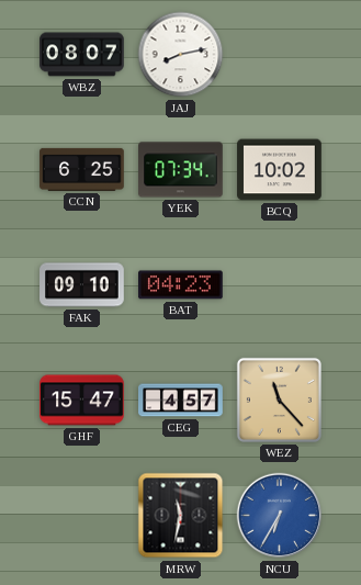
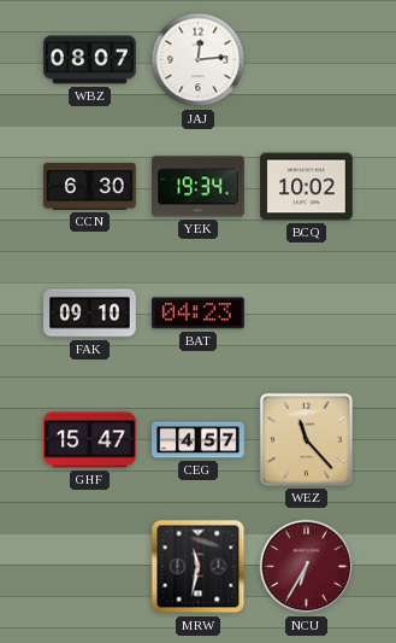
JAJ: 8:13 -> 12:14
CCN: 6:25 -> 6:30
YEK: 07:34 -> 19:34
NCU dial: blue -> burgundy
